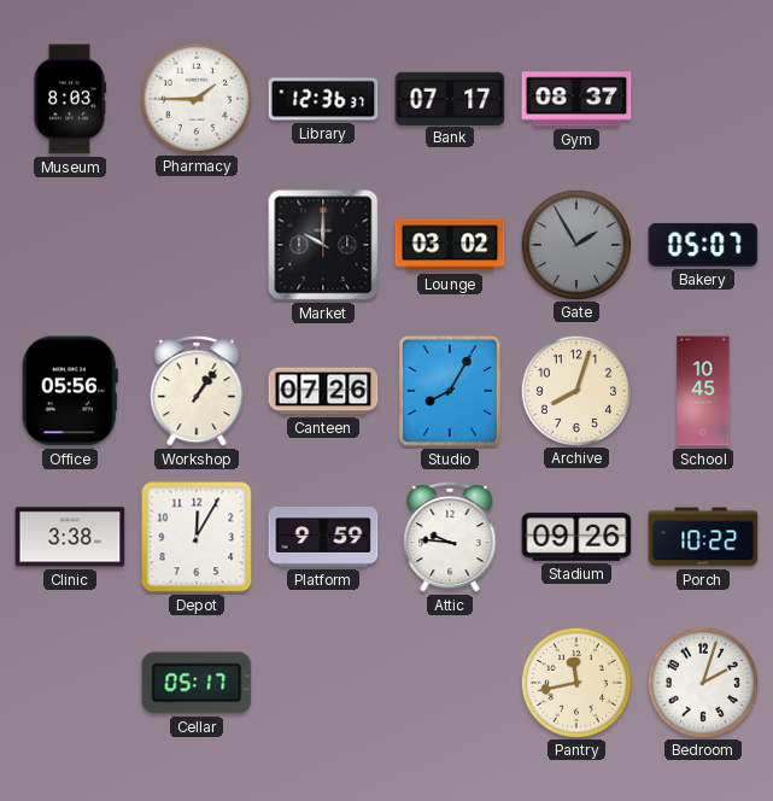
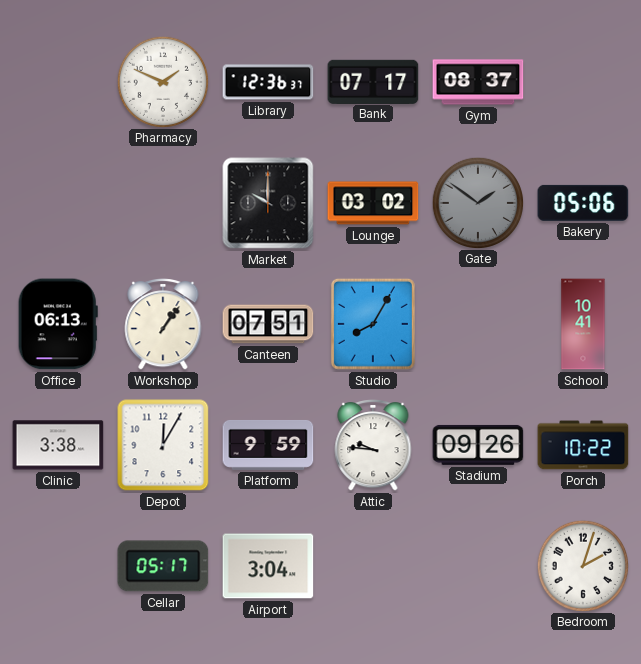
Museum: 8:03 -> none
Pharmacy: 1:45 -> 1:49
Gate: 1:55 -> 1:51
Bakery: 05:07 -> 05:06
Office: 05:56 -> 06:13
Canteen: 07:26 -> 07:51
Archive: 8:03 -> none
School: 10:45 -> 10:41
Airport: none -> 3:04
Pantry: 11:43 -> none
